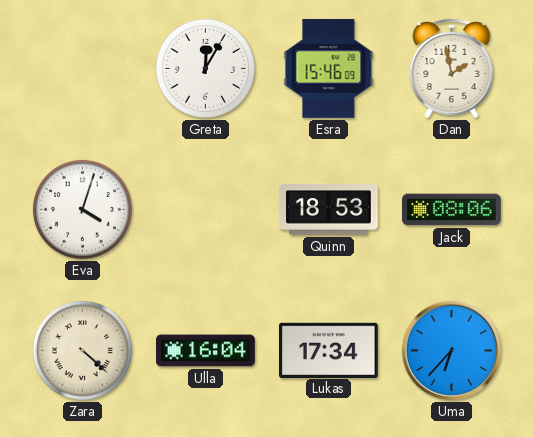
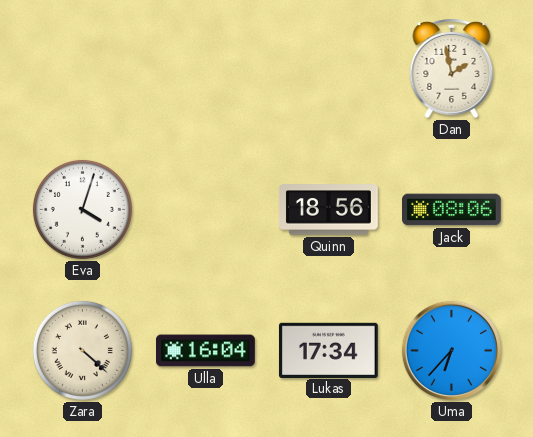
Greta: 12:05 -> none
Esra: 15:46 -> none
Quinn: 18:53 -> 18:56
